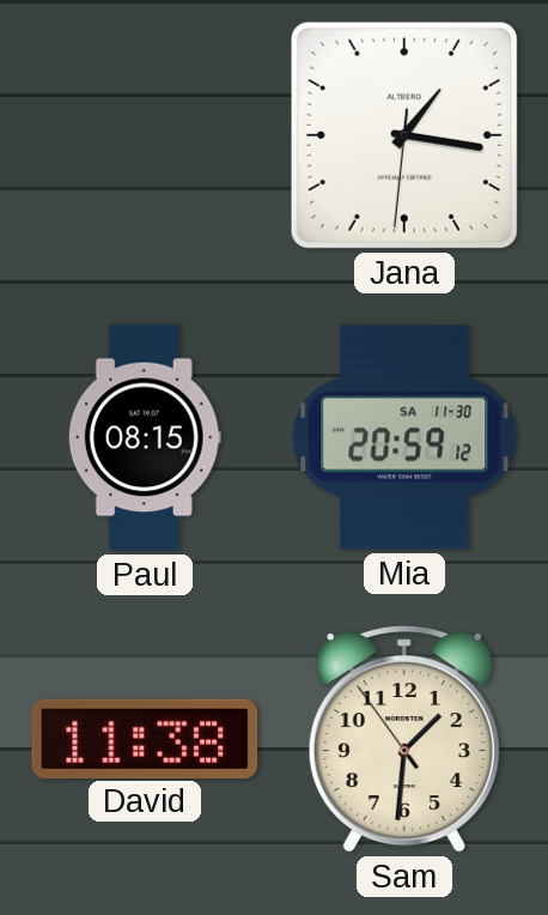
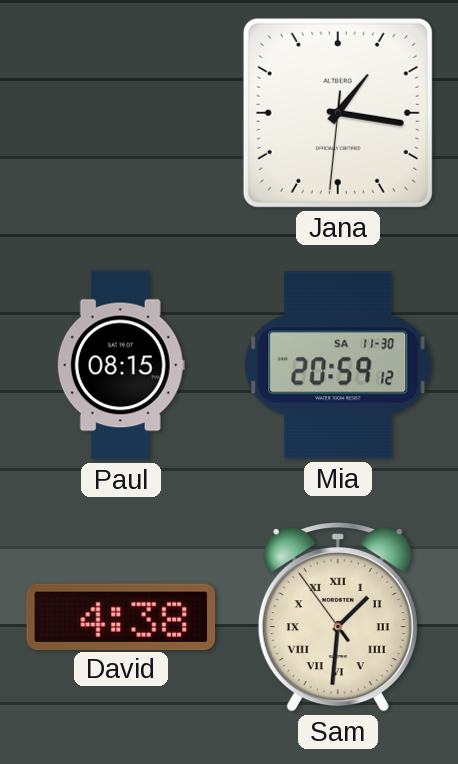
David: 11:38 -> 4:38
Sam numerals: Arabic -> Roman
